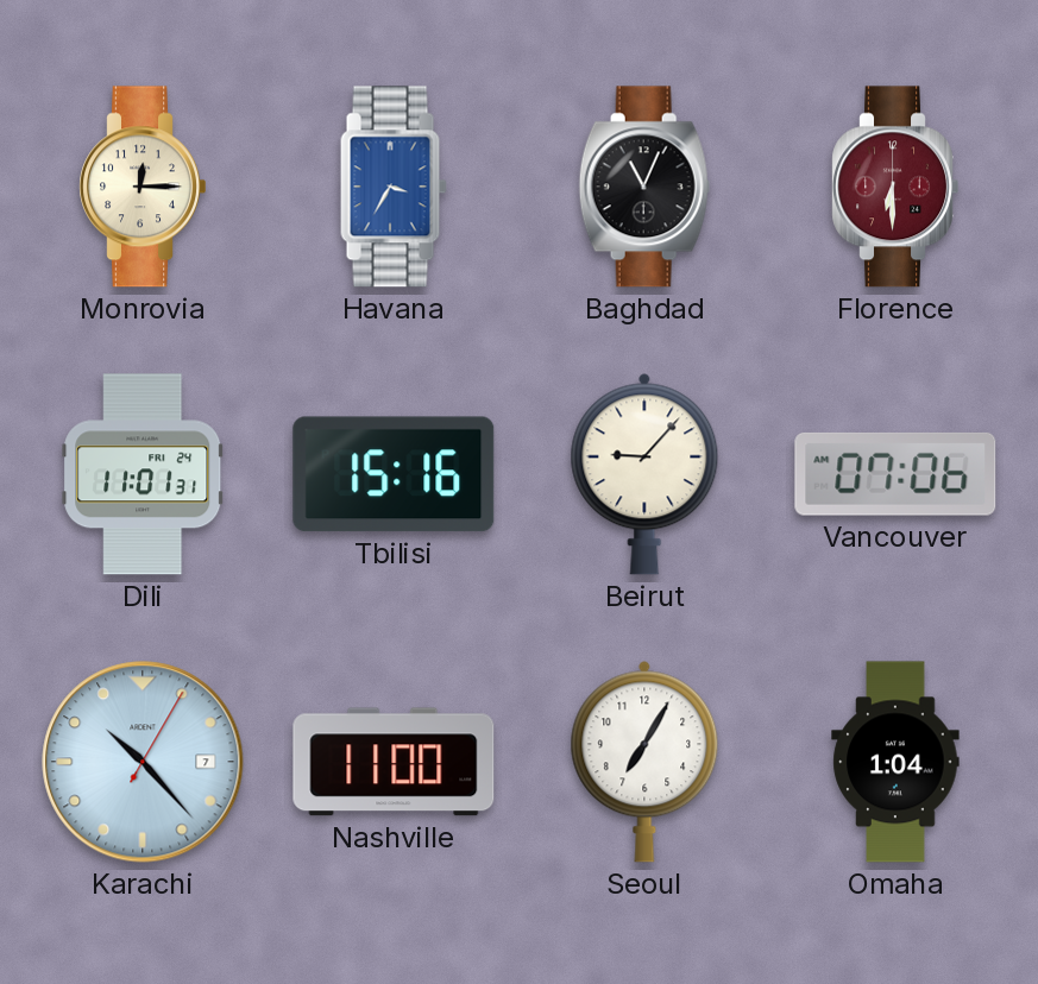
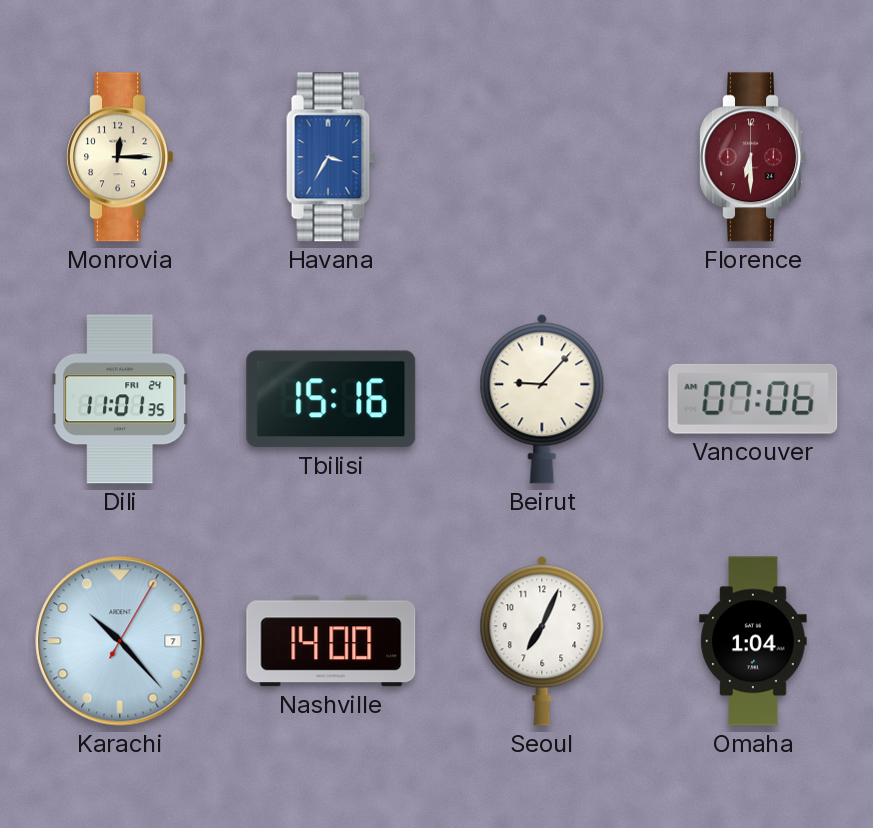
Baghdad: 11:04 -> none
Dili: 11:01:31 -> 11:01:35
Nashville: 11:00 -> 14:00
Seoul: 7:05 -> 7:04
